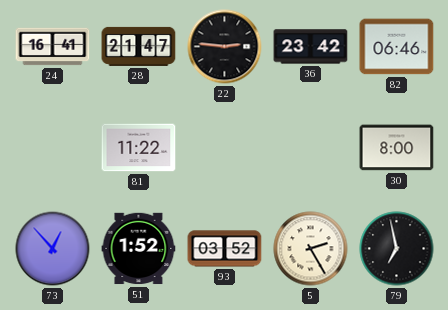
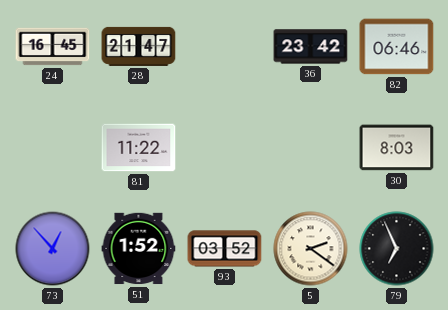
24: 16:41 -> 16:45
22: 2:46 -> none
30: 8:00 -> 8:03
5: 2:25 -> 2:21
79: 6:58 -> 6:56
